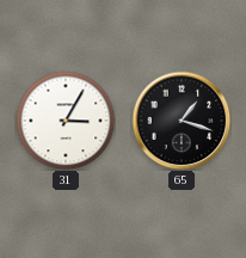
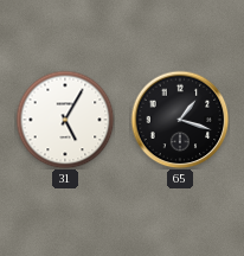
31: 3:05 -> 5:05
